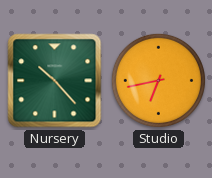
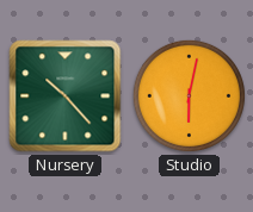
Studio: 6:43 -> 6:02
